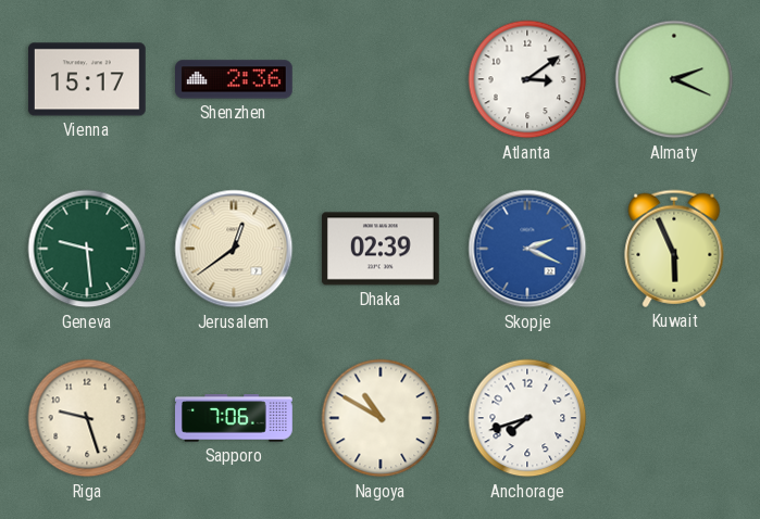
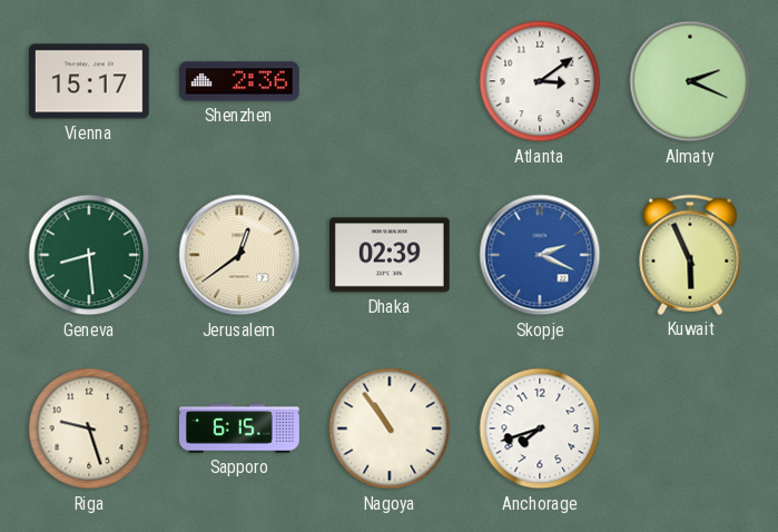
Geneva: 9:29 -> 8:29
Sapporo: 7:06 -> 6:15
Nagoya: 10:50 -> 10:54
